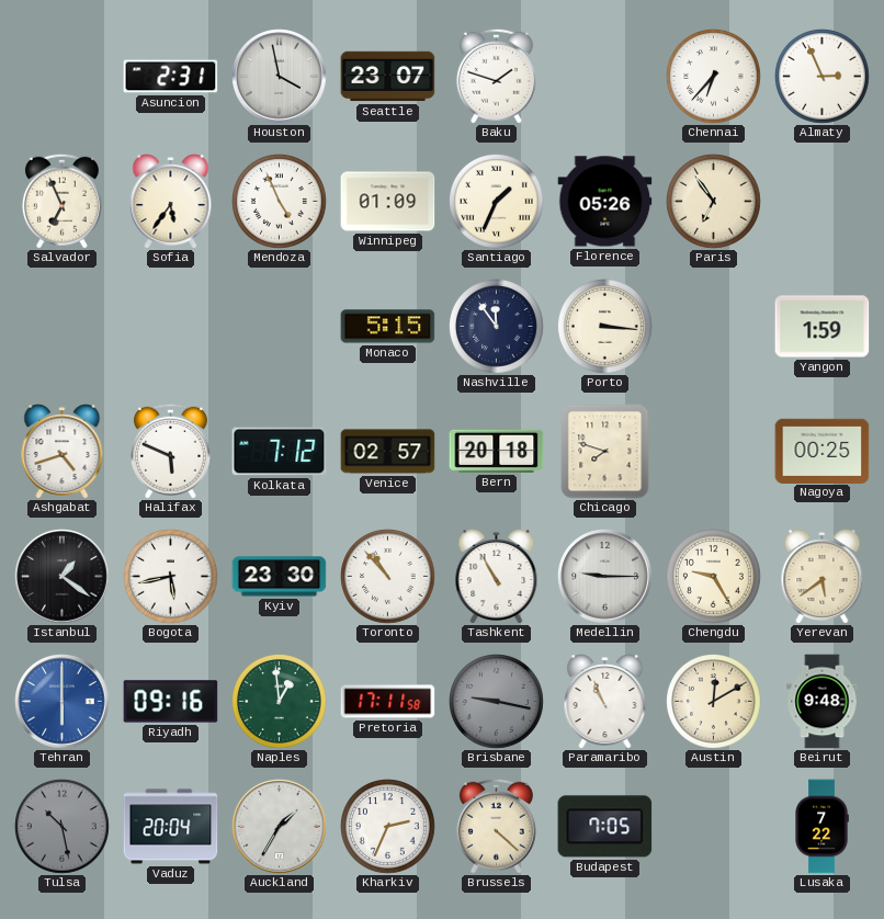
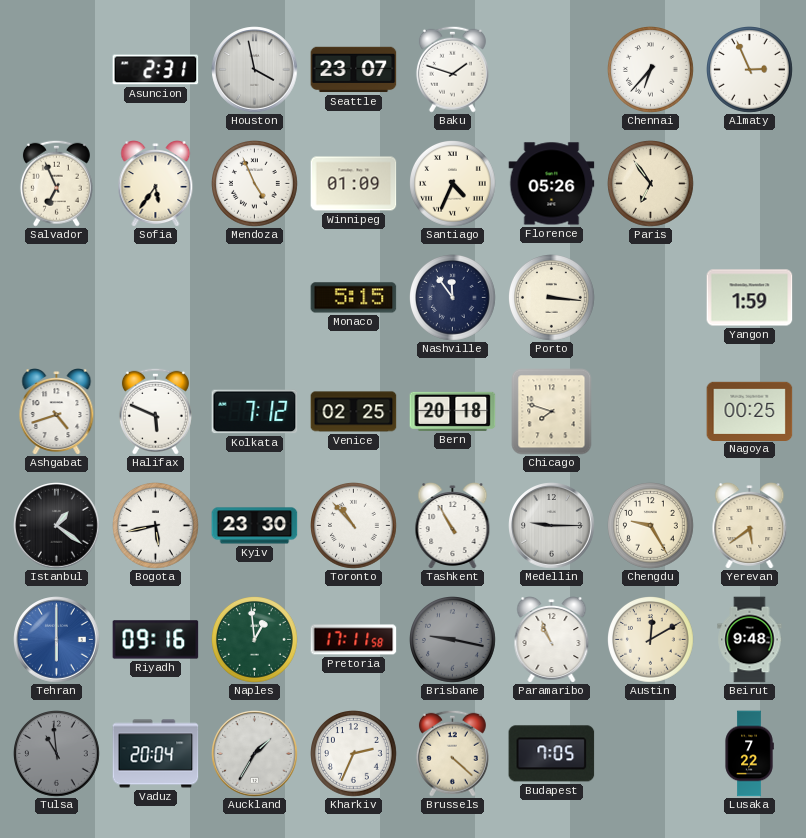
Santiago: 1:34 -> 4:34
Venice: 02:57 -> 02:25
Tulsa: 10:28 -> 10:59
